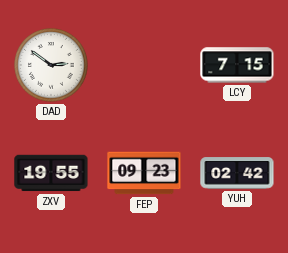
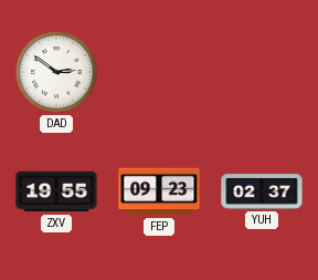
LCY: 7:15 -> none
YUH: 02:42 -> 02:37
